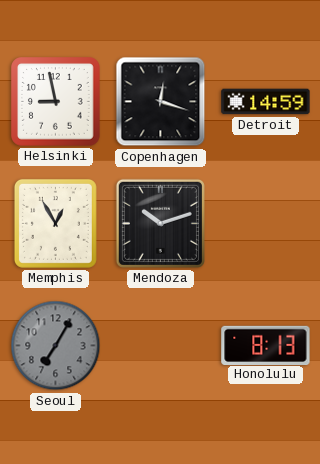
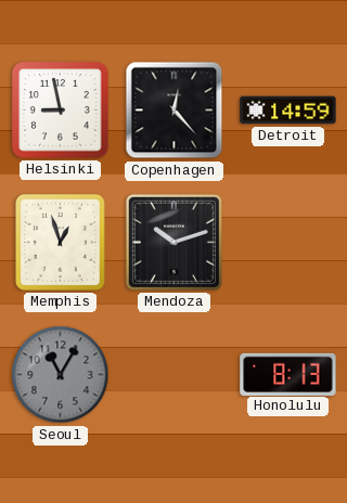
Copenhagen: 12:18 -> 12:23
Memphis: 12:55 -> 12:57
Seoul: 7:05 -> 11:05
